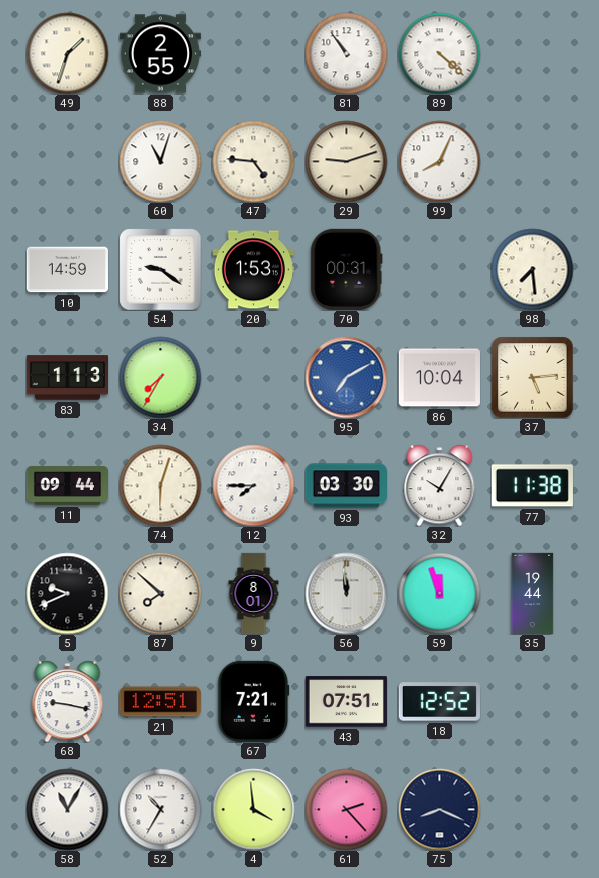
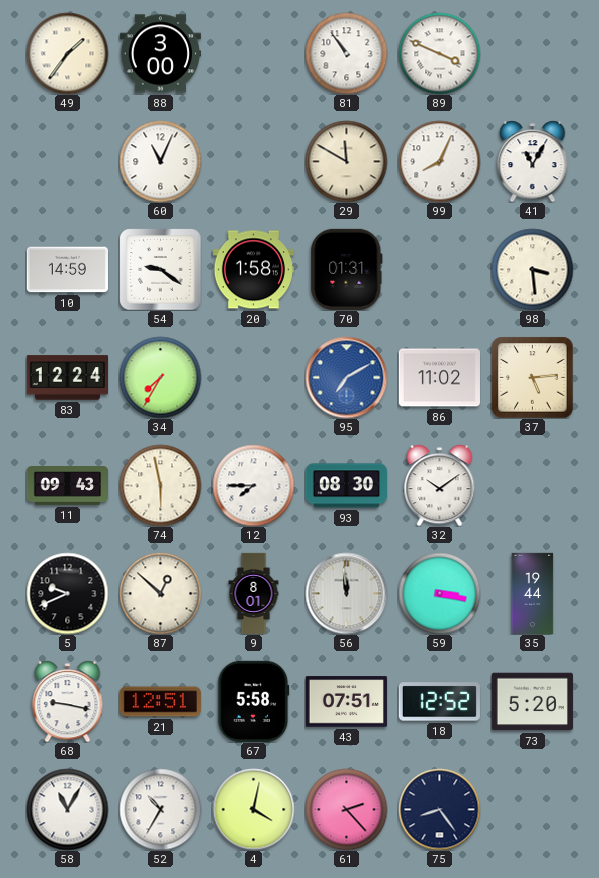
49: 1:33 -> 1:36
88: 2:55 -> 3:00
89: 4:22 -> 3:49
60: 11:03 -> 11:04
47: 4:46 -> none
29: 9:12 -> 11:50
41: none -> 11:05
20: 1:53 -> 1:58
70: 00:31 -> 01:31
98: 7:29 -> 3:29
83: 1:13 -> 12:24
86: 10:04 -> 11:02
11: 09:44 -> 09:43
74: 6:03 -> 5:58
93: 03:30 -> 08:30
32: 10:05 -> 10:09
77: 11:38 -> none
87: 7:52 -> 12:52
59: 11:57 -> 3:17
67: 7:21 -> 5:58
73: none -> 5:20
4: 3:59 -> 4:02
75: 8:19 -> 8:24
